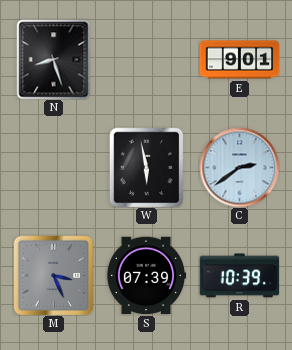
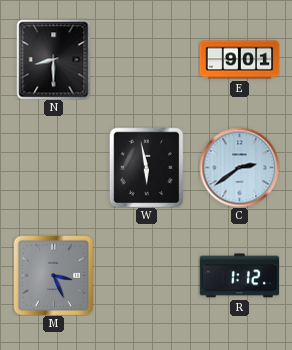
N: 8:27 -> 8:30
S: 07:39 -> none
R: 10:39 -> 1:12
